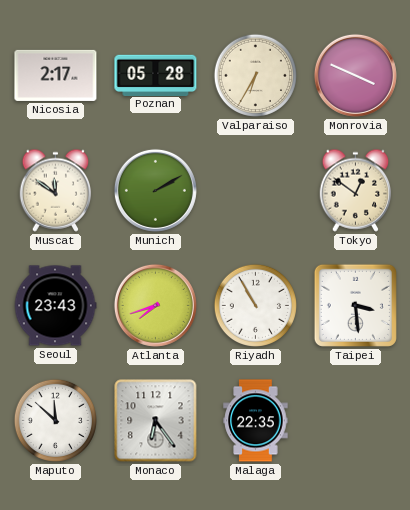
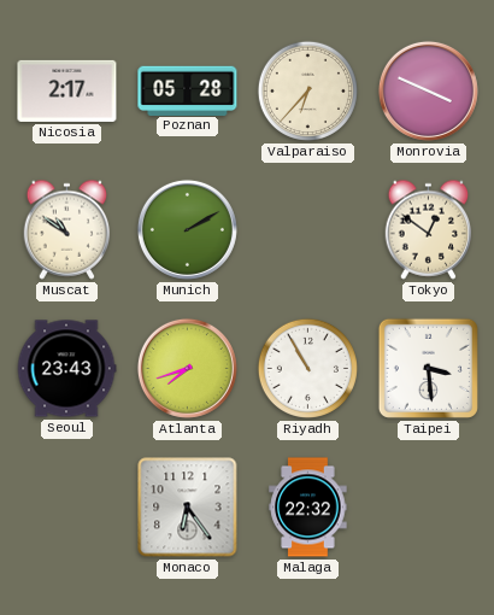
Valparaiso: 6:35 -> 6:37
Muscat: 11:51 -> 10:51
Maputo: 11:52 -> none
Malaga: 22:35 -> 22:32
